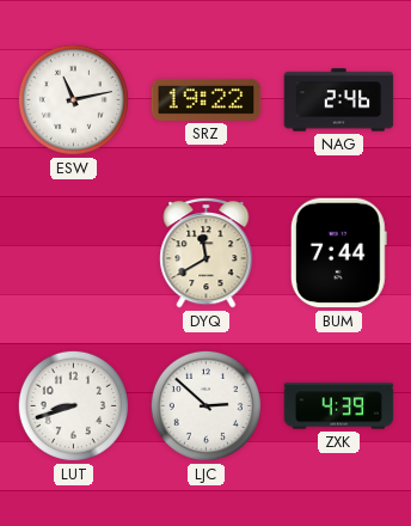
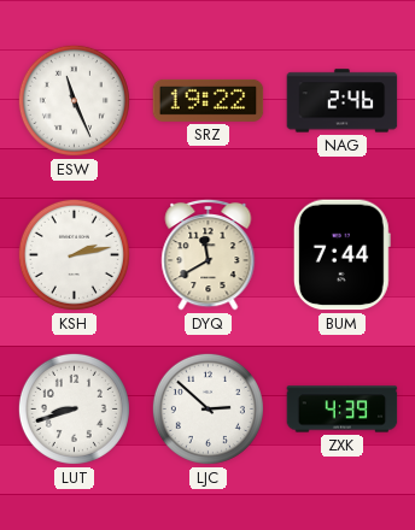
ESW: 11:13 -> 11:26
KSH: none -> 2:13
